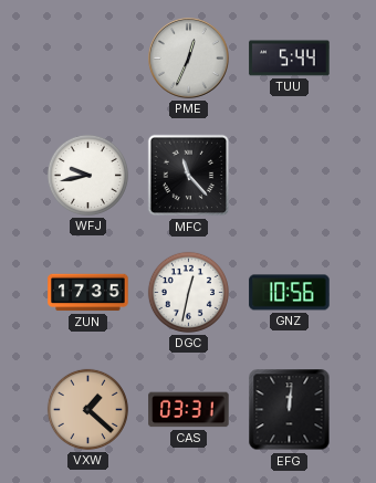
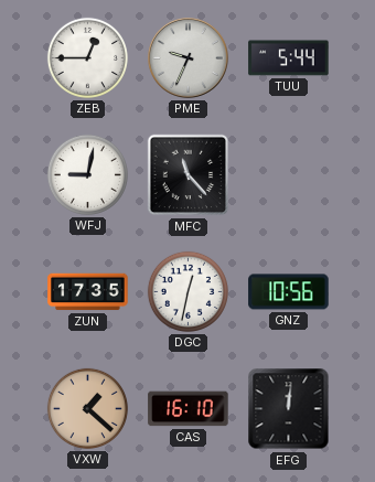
ZEB: none -> 12:45
PME: 12:34 -> 9:34
WFJ: 9:43 -> 9:02
CAS: 03:31 -> 16:10
